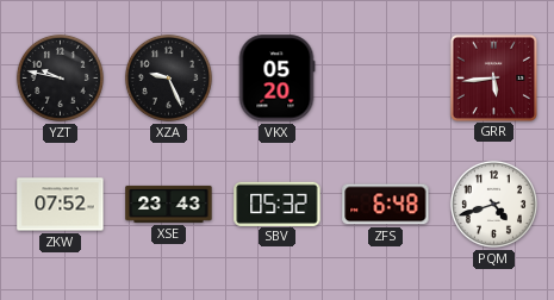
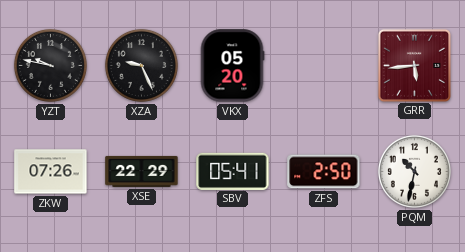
ZKW: 07:52 -> 07:26
XSE: 23:43 -> 22:29
SBV: 05:32 -> 05:41
ZFS: 6:48 -> 2:50
PQM: 4:42 -> 10:32
